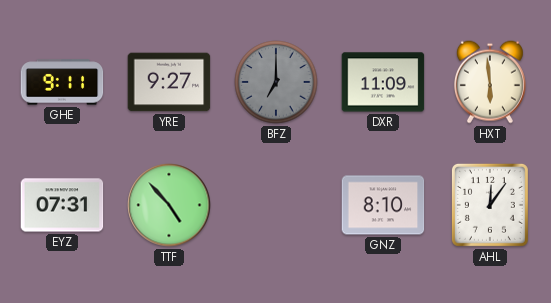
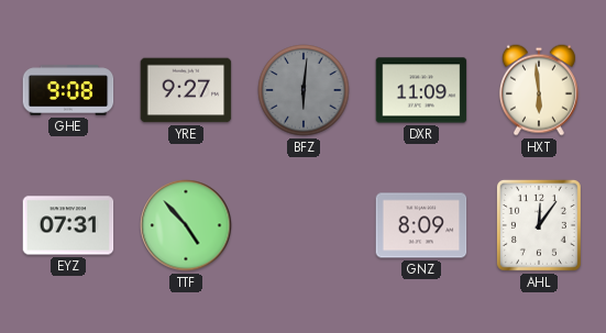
GHE: 9:11 -> 9:08
BFZ: 7:00 -> 6:01
GNZ: 8:10 -> 8:09
